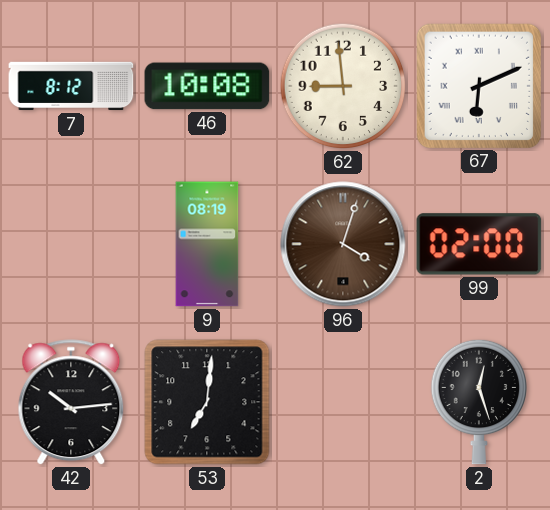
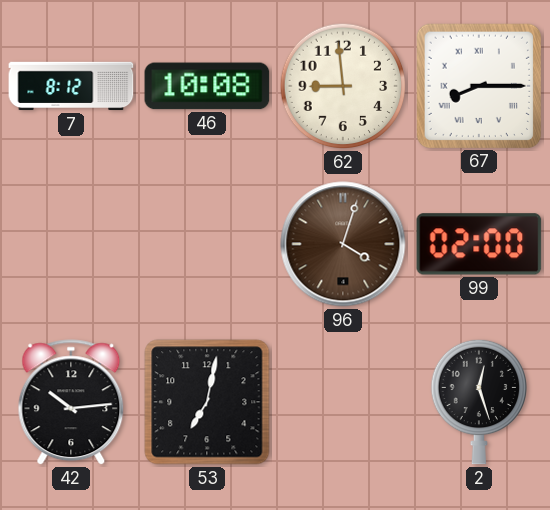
67: 6:11 -> 8:15
9: 08:19 -> none
53: 7:01 -> 7:02
